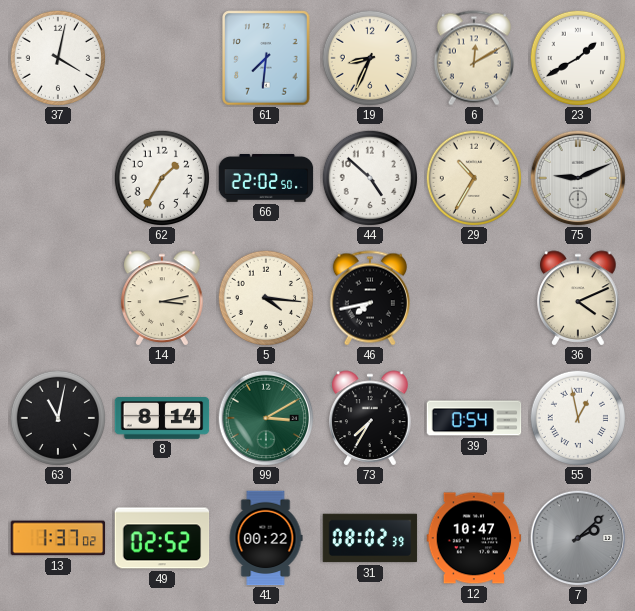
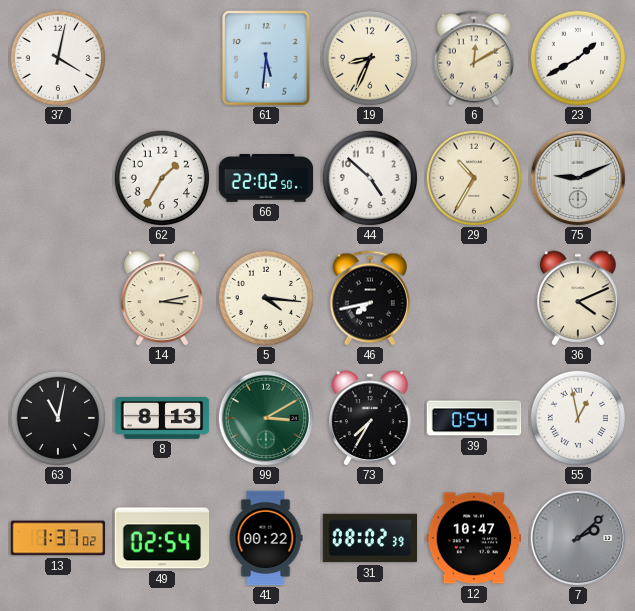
61: 7:31 -> 5:31
8: 8:14 -> 8:13
49: 02:52 -> 02:54
